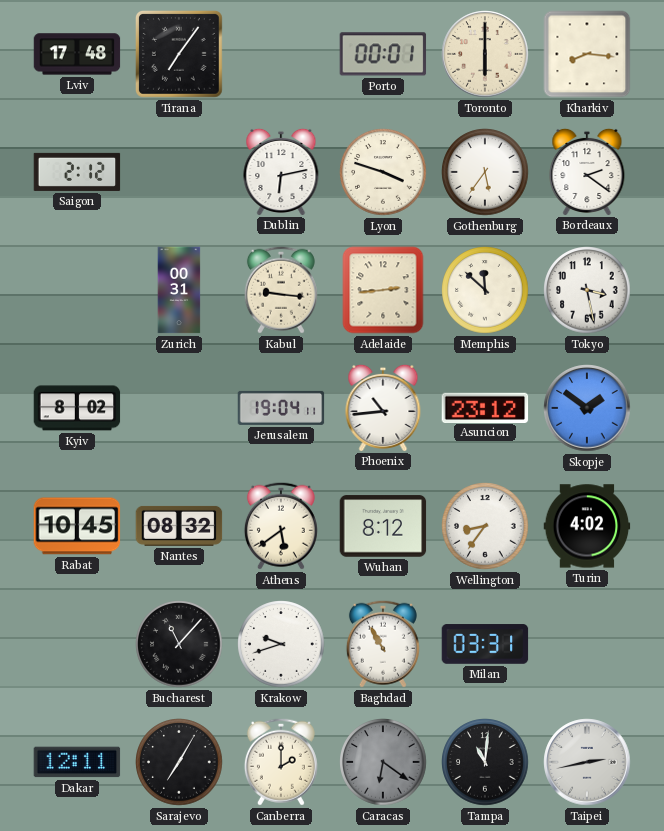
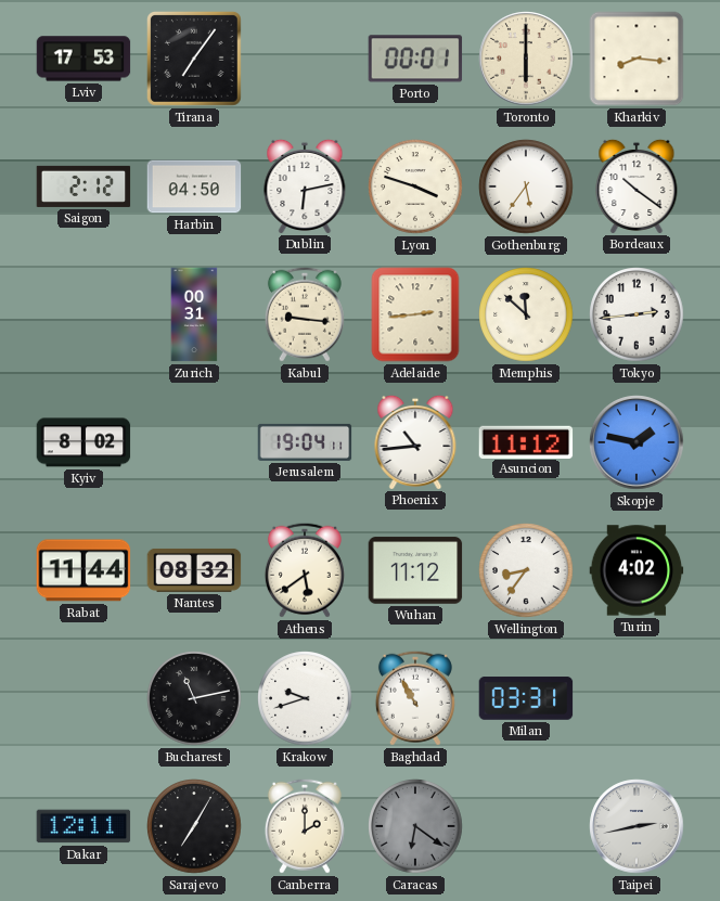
Lviv: 17:48 -> 17:53
Harbin: none -> 04:50
Bordeaux: 2:21 -> 10:21
Tokyo: 3:28 -> 2:44
Asuncion: 23:12 -> 11:12
Skopje: 1:51 -> 1:47
Rabat: 10:45 -> 11:44
Wuhan: 8:12 -> 11:12
Bucharest: 11:07 -> 11:13
Tampa: 11:01 -> none
